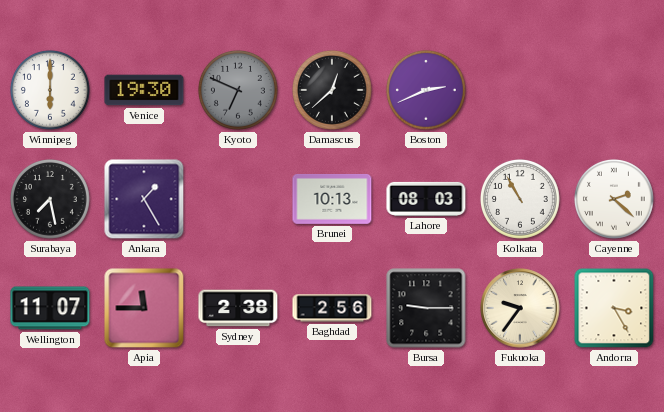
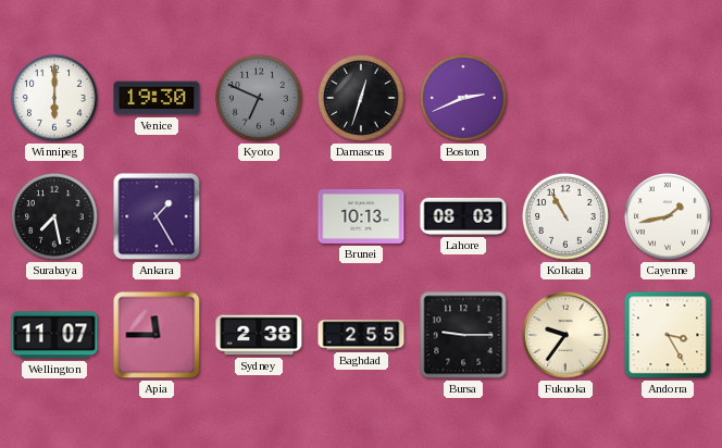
Damascus: 12:38 -> 12:33
Cayenne: 2:22 -> 1:43
Baghdad: 2:56 -> 2:55
